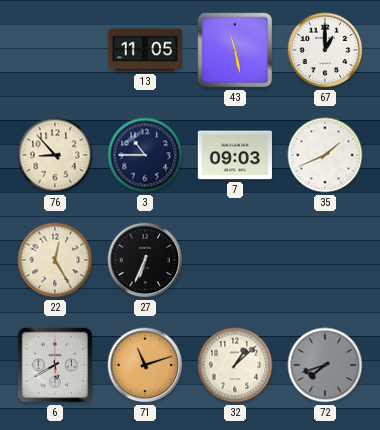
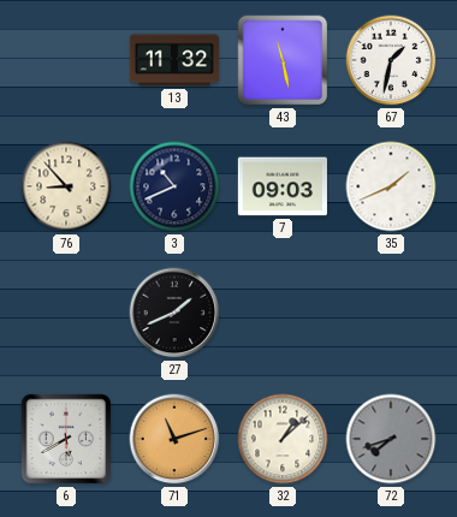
13: 11:05 -> 11:32
67: 1:00 -> 1:32
3: 10:45 -> 10:41
22: 12:25 -> none
27: 6:34 -> 1:41
